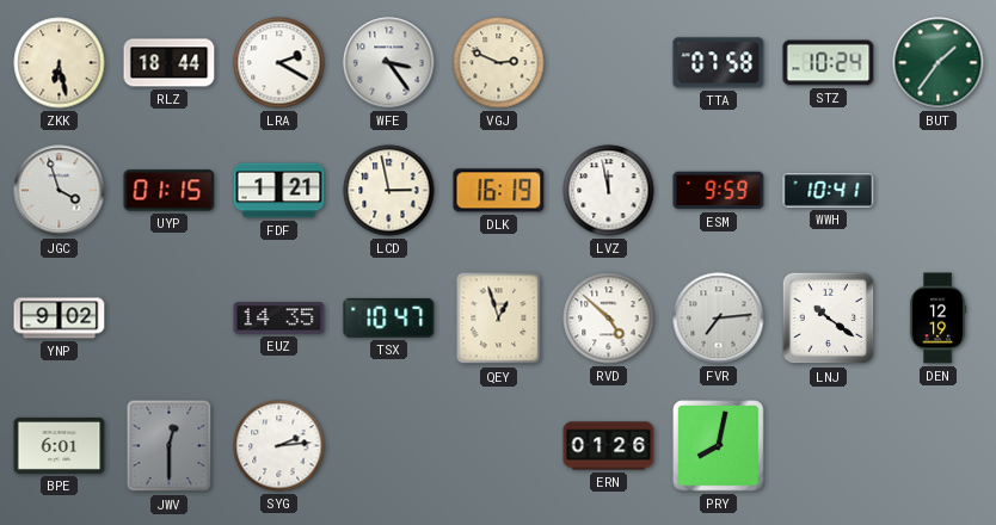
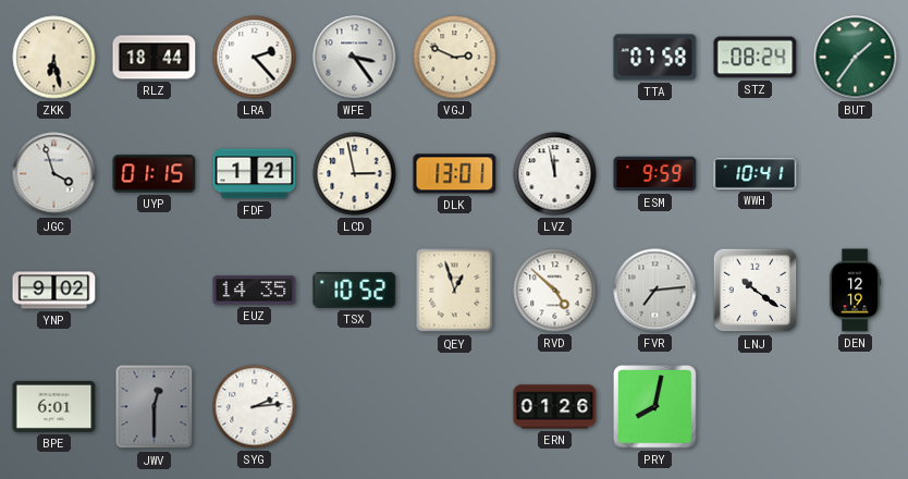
LRA: 2:20 -> 2:23
STZ: 10:24 -> 08:24
DLK: 16:19 -> 13:01
TSX: 10:47 -> 10:52
